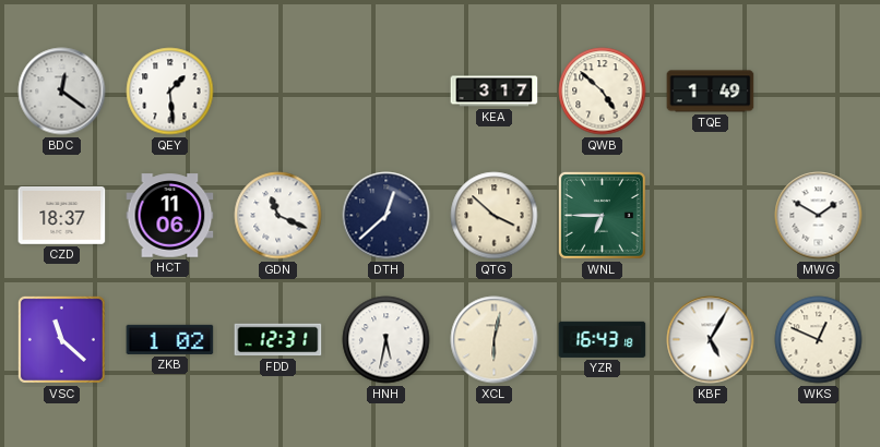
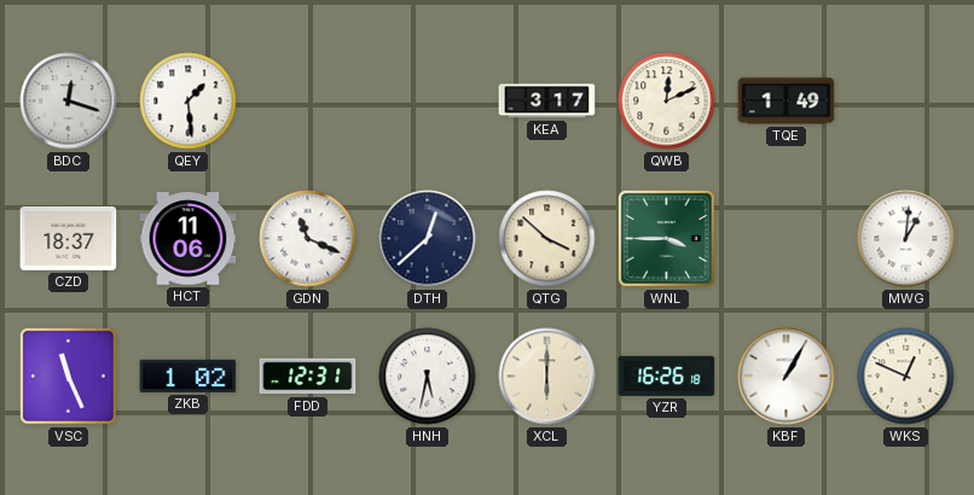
BDC: 12:21 -> 12:18
QWB: 4:52 -> 12:11
WNL: 6:45 -> 3:45
MWG: 1:50 -> 1:01
VSC: 11:22 -> 11:26
XCL: 6:02 -> 6:00
YZR: 16:43 -> 16:26
KBF: 5:05 -> 1:05
